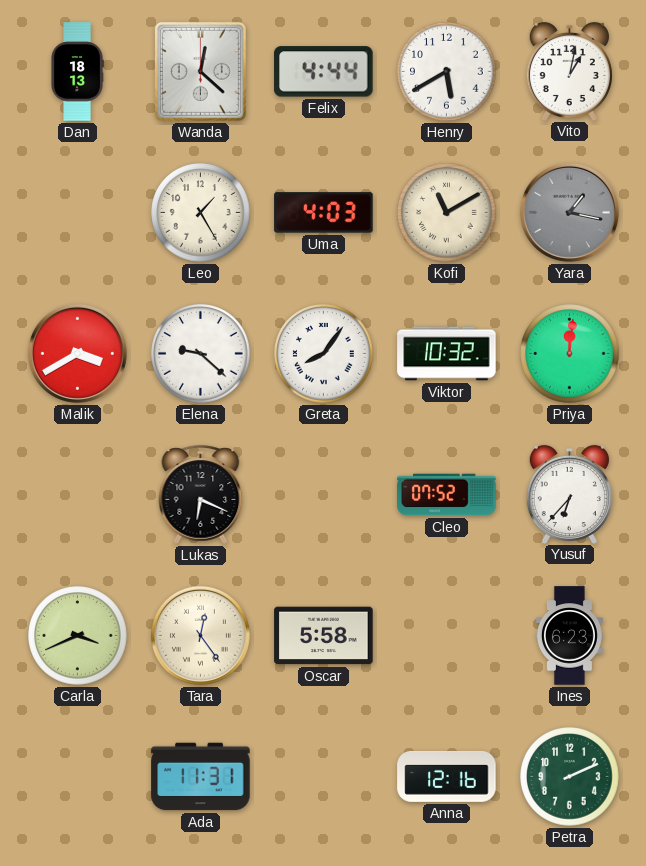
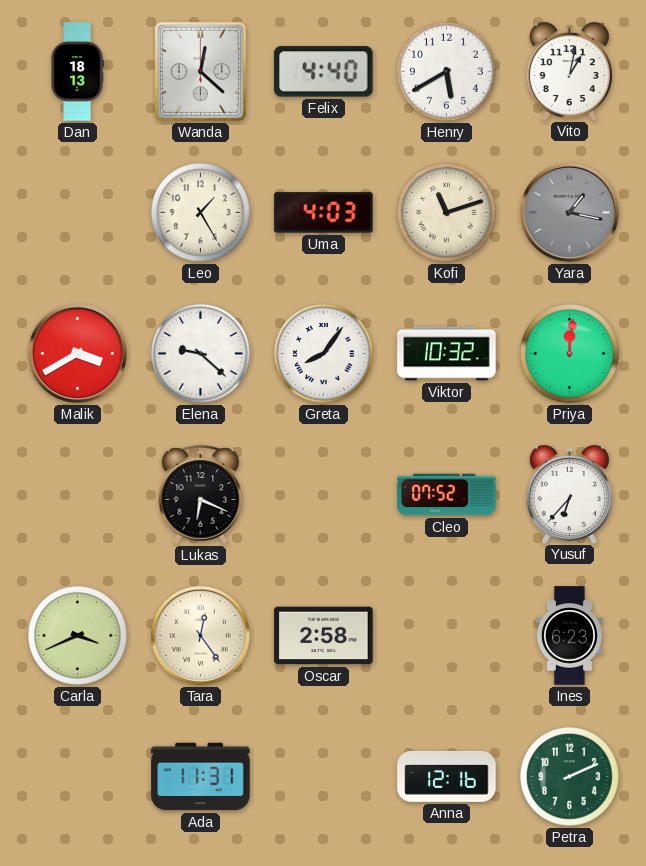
Felix: 4:44 -> 4:40
Kofi: 11:10 -> 11:12
Oscar: 5:58 -> 2:58
